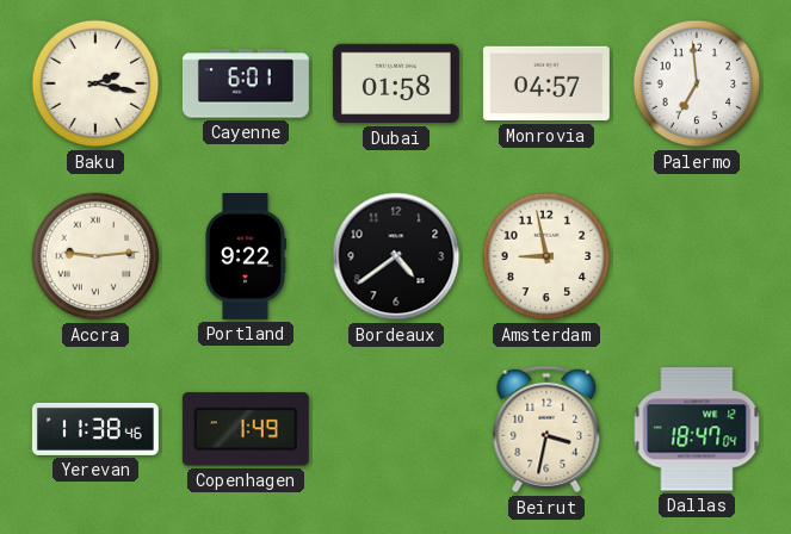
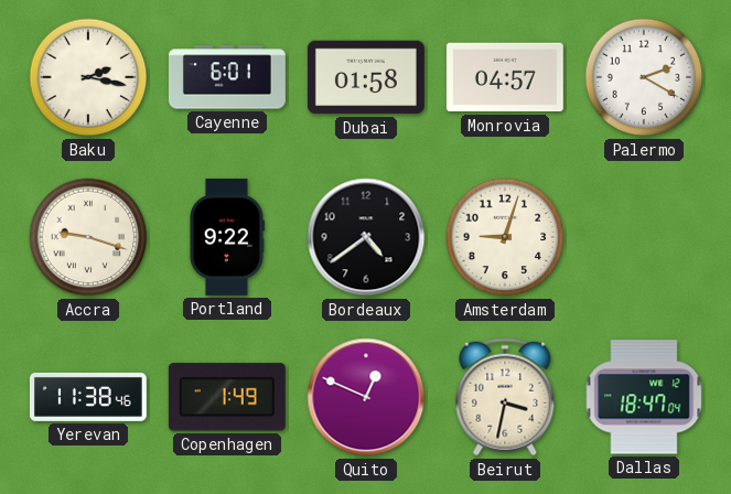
Palermo: 6:59 -> 2:20
Accra: 9:14 -> 9:18
Amsterdam: 8:58 -> 9:03
Quito: none -> 12:49
